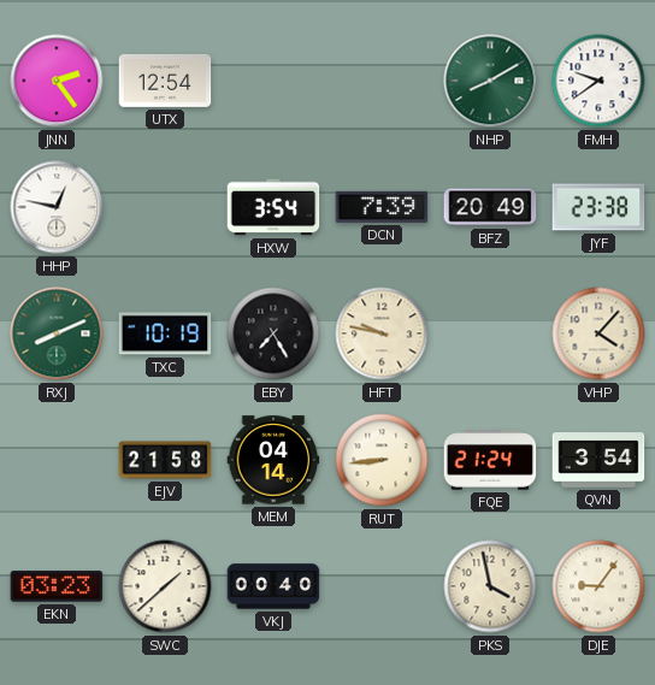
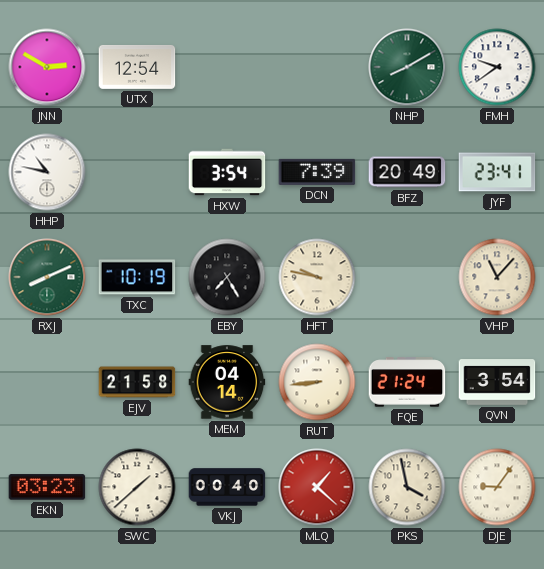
JNN: 2:24 -> 2:50
HHP: 12:47 -> 10:47
JYF: 23:38 -> 23:41
VHP: 4:07 -> 11:07
MLQ: none -> 1:22
